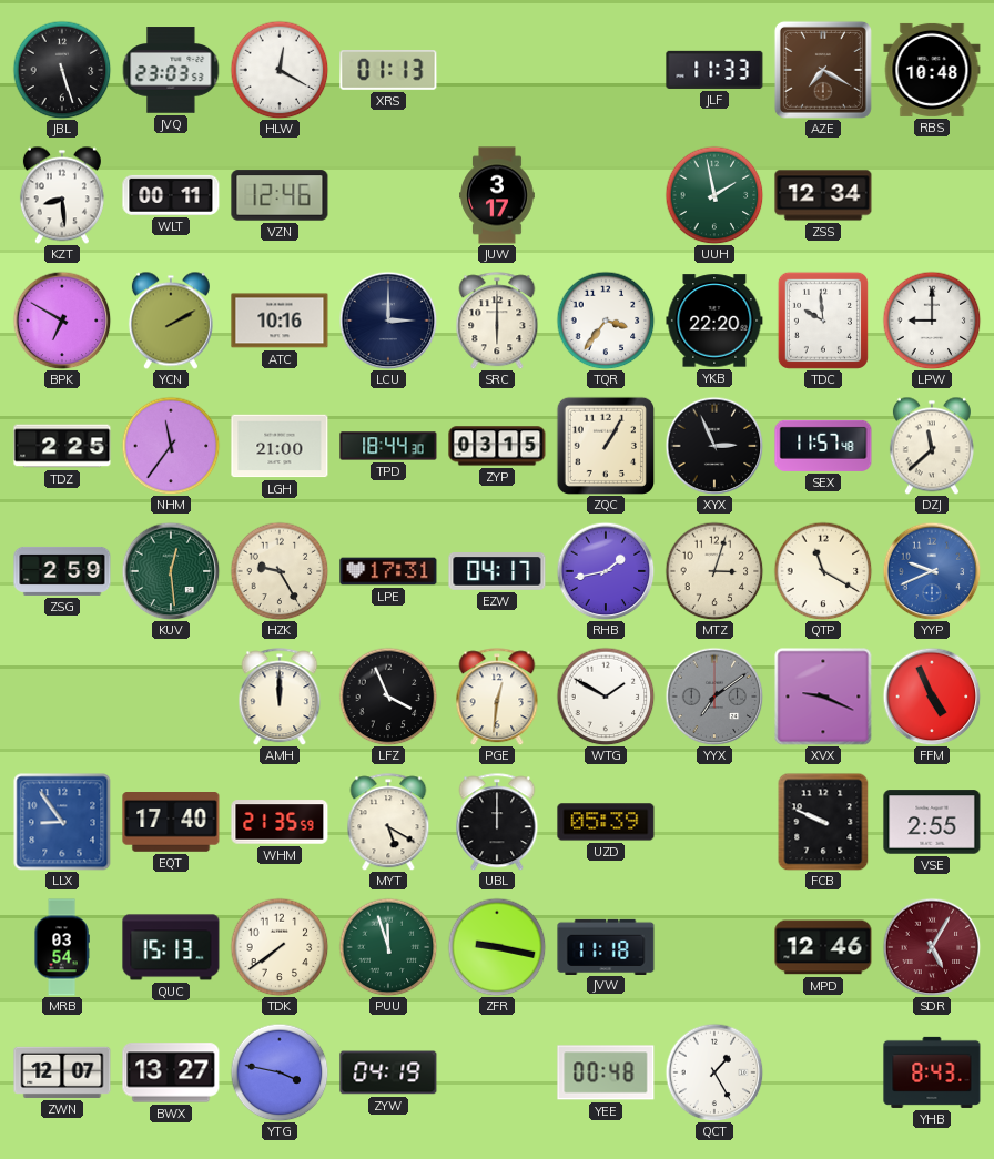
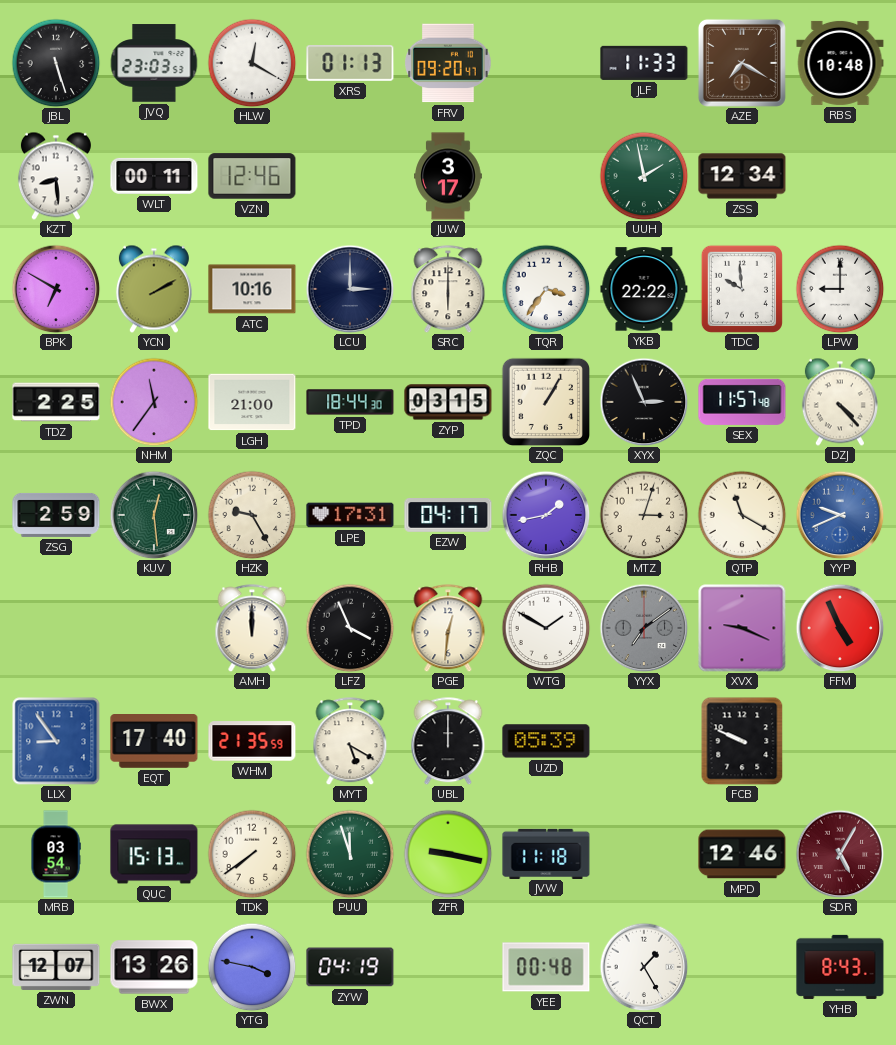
FRV: none -> 09:20
YKB: 22:20 -> 22:22
DZJ: 11:38 -> 4:23
VSE: 2:55 -> none
BWX: 13:27 -> 13:26
